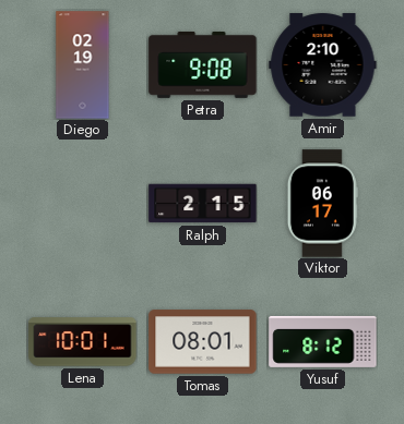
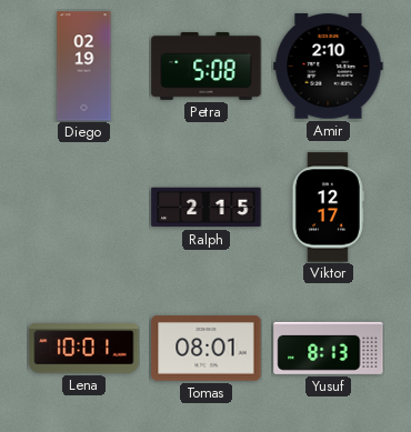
Petra: 9:08 -> 5:08
Viktor: 06:17 -> 12:17
Yusuf: 8:12 -> 8:13
